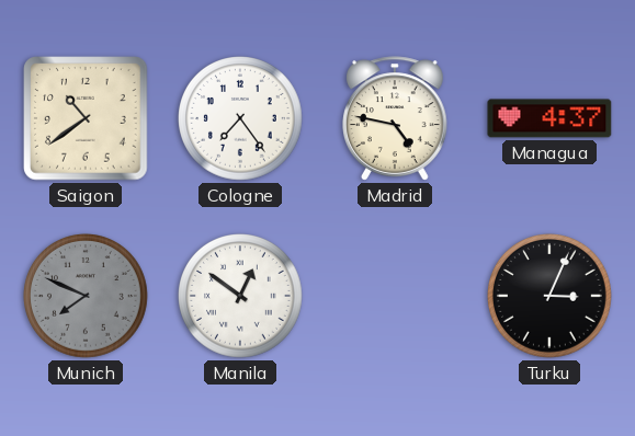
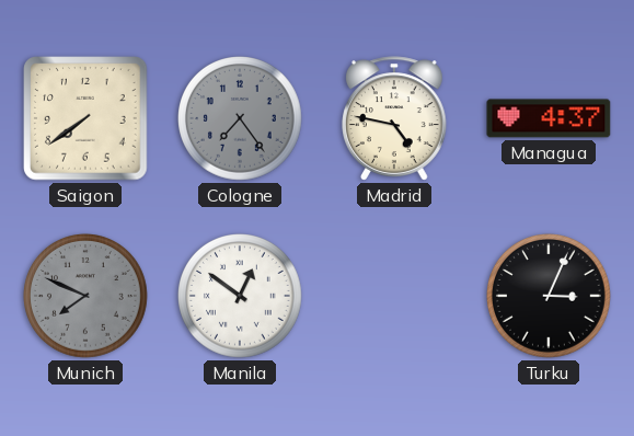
Saigon: 10:39 -> 7:39
Cologne dial: white -> grey
